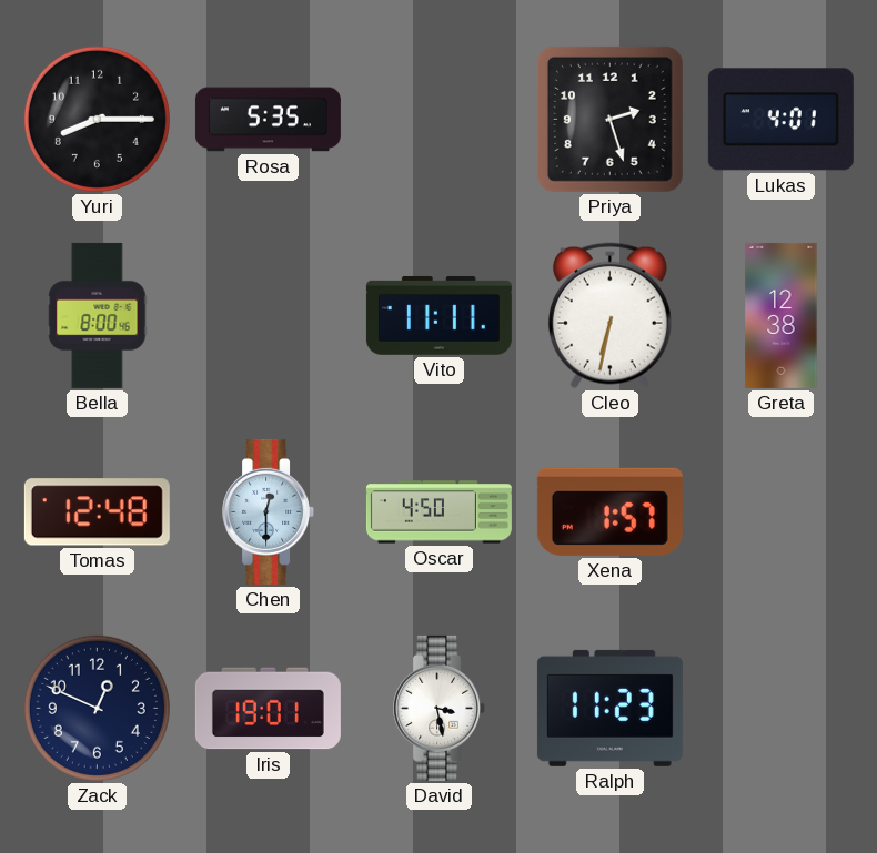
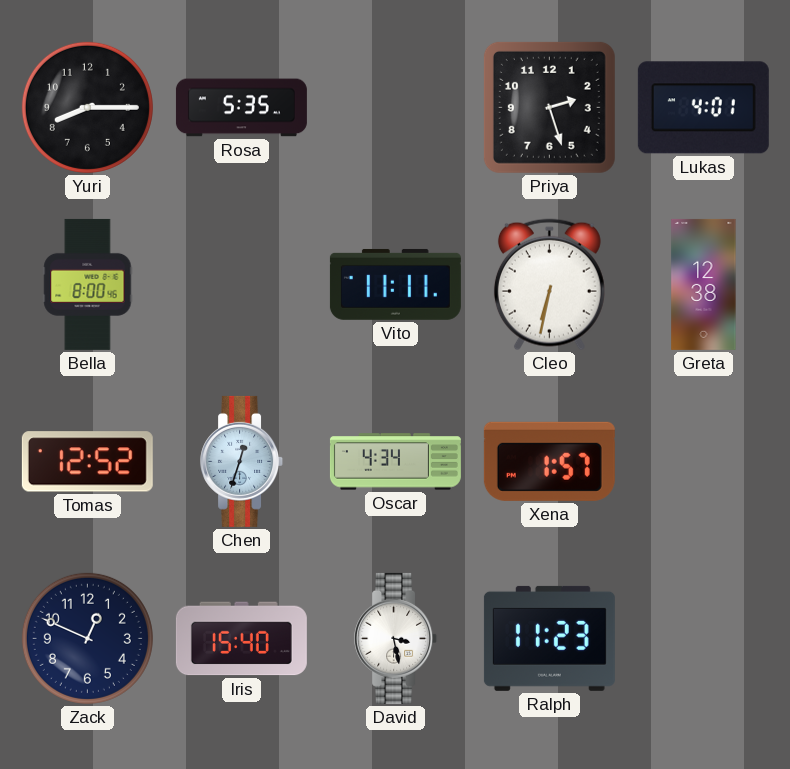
Tomas: 12:48 -> 12:52
Chen: 12:30 -> 12:33
Oscar: 4:50 -> 4:34
Iris: 19:01 -> 15:40
